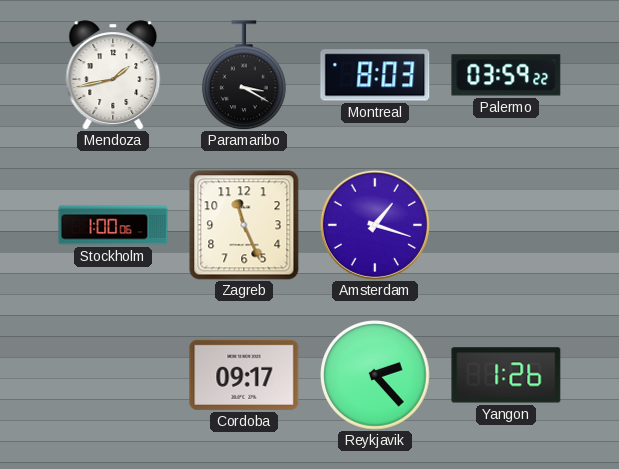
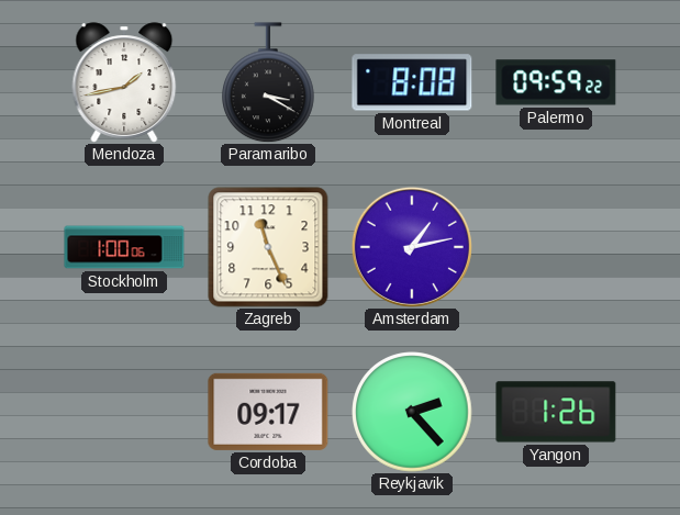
Montreal: 8:03 -> 8:08
Palermo: 03:59 -> 09:59
Amsterdam: 1:18 -> 1:13
